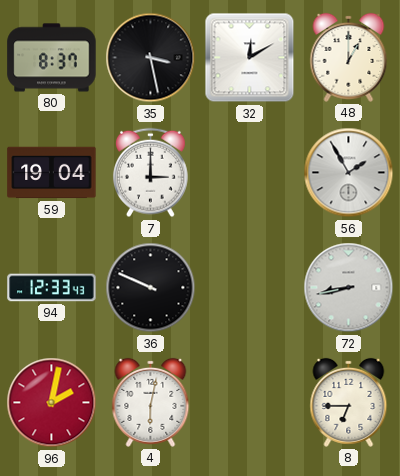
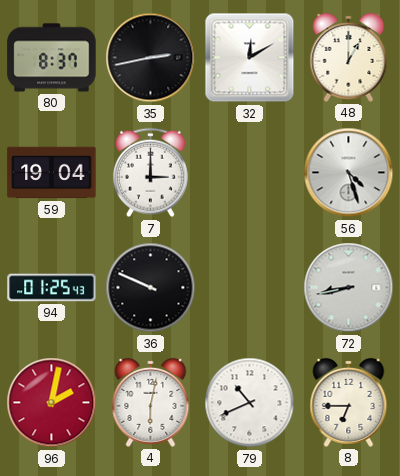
35: 3:28 -> 2:43
56: 1:55 -> 4:27
94: 12:33 -> 01:25
79: none -> 10:41
